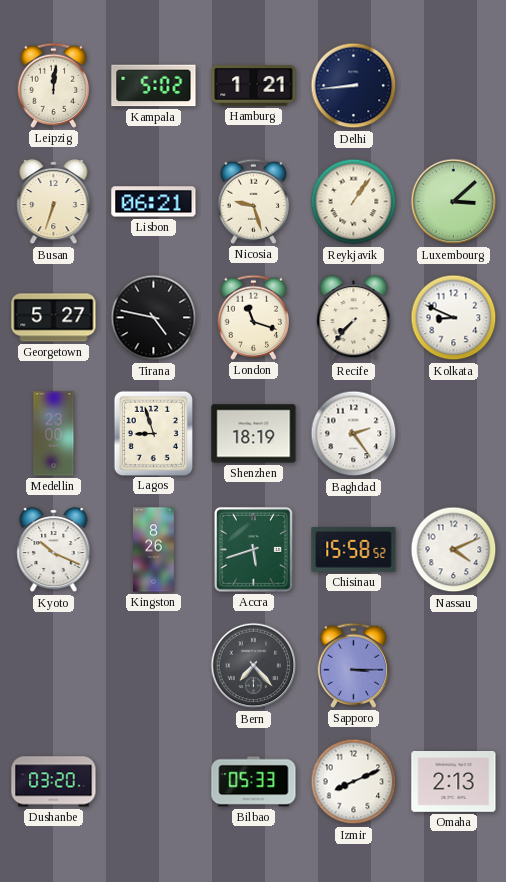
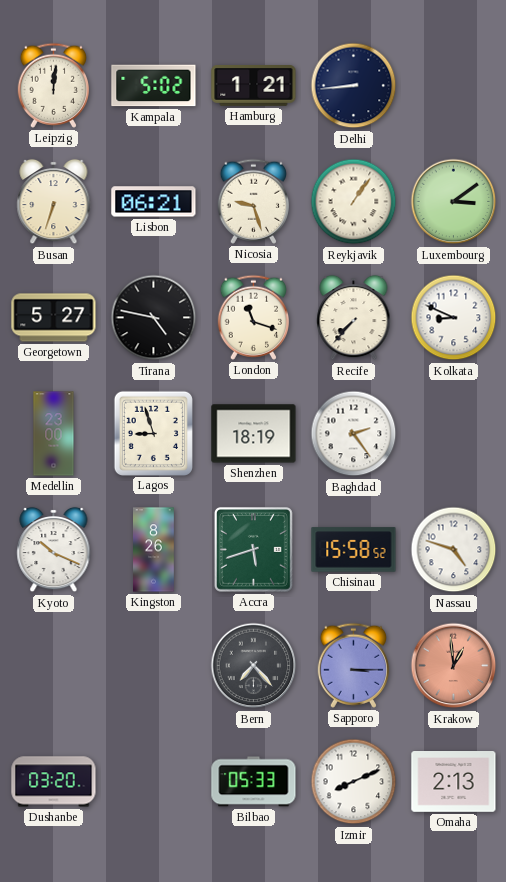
Luxembourg: 3:08 -> 3:09
Nassau: 4:11 -> 4:48
Krakow: none -> 12:59
